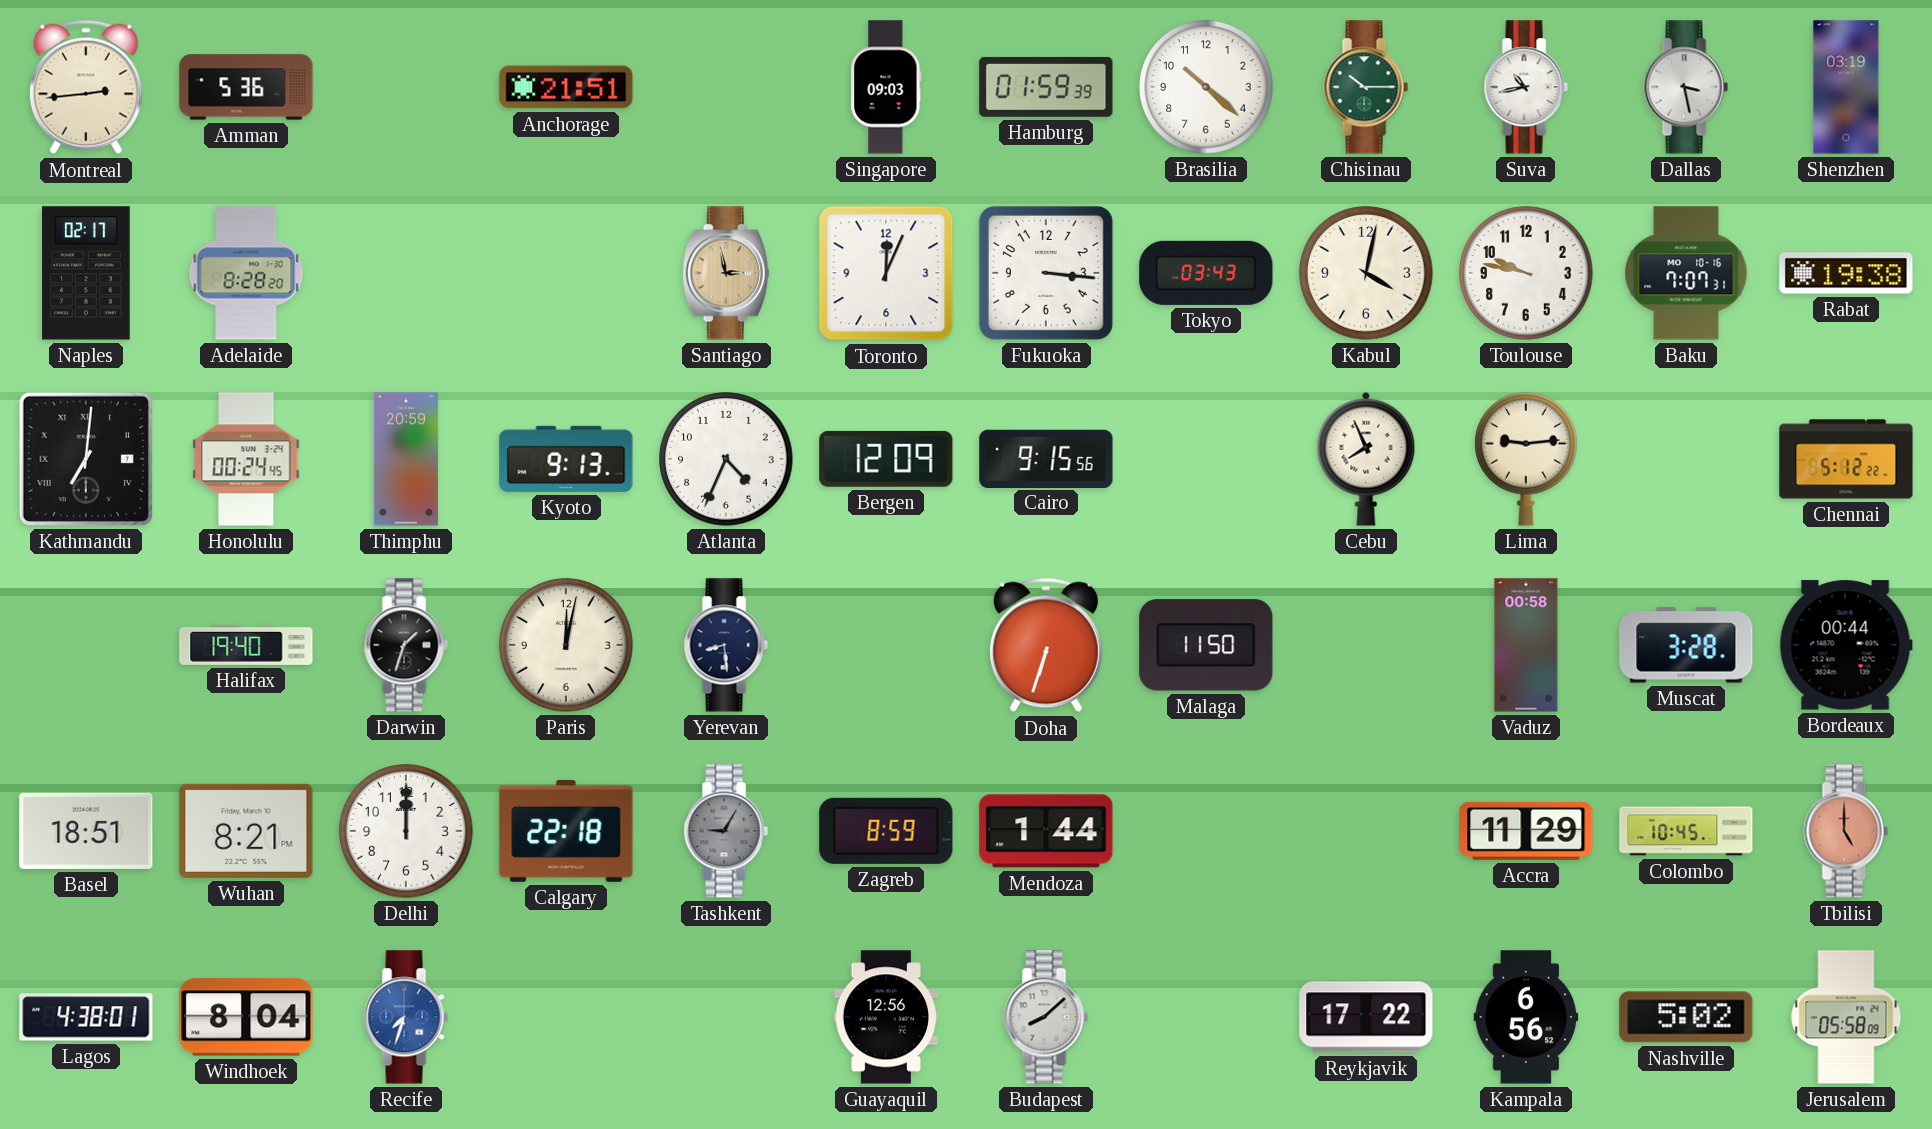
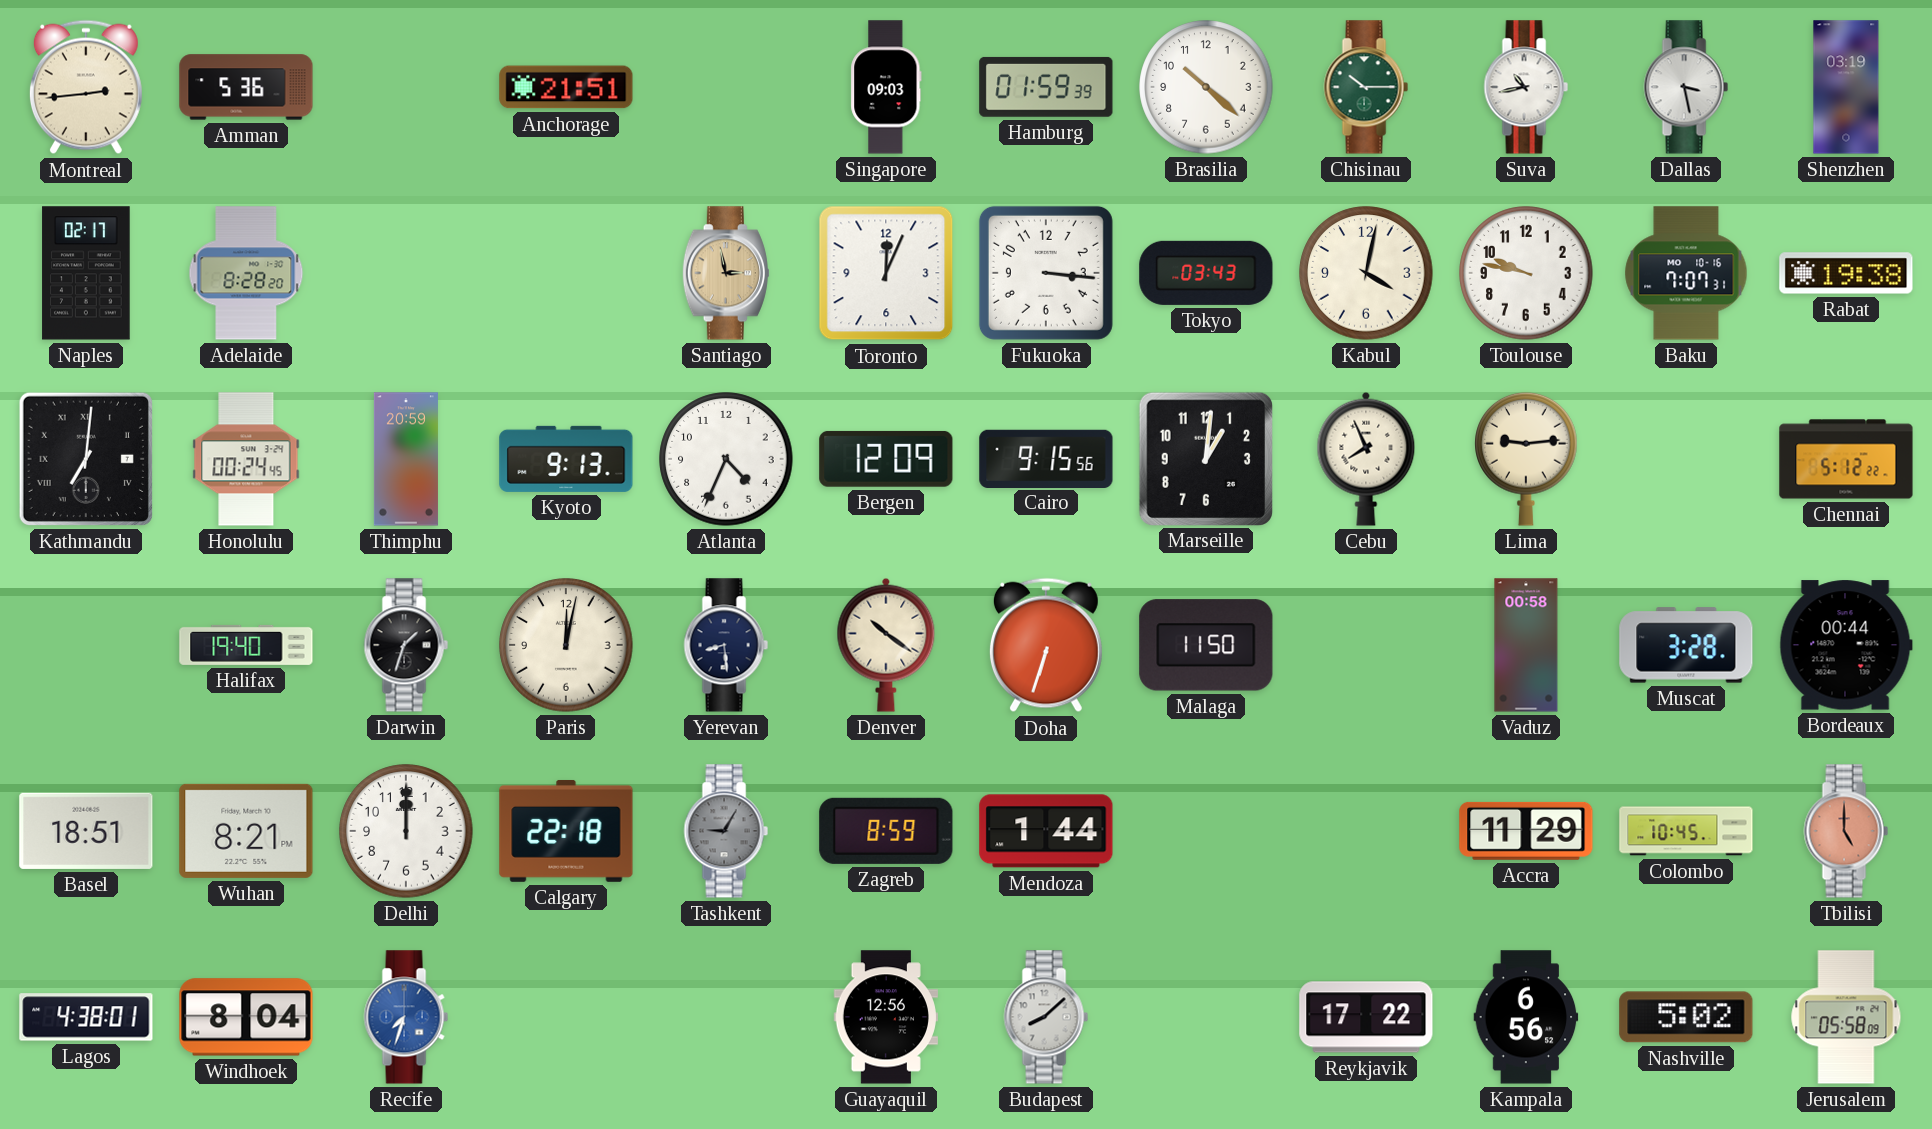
Marseille: none -> 1:01
Denver: none -> 10:21
